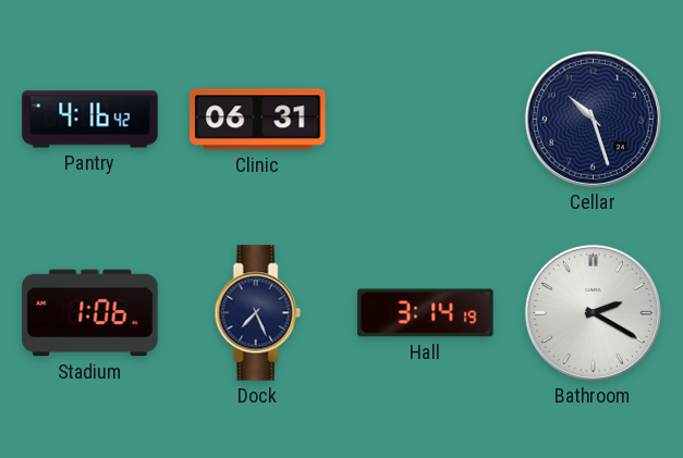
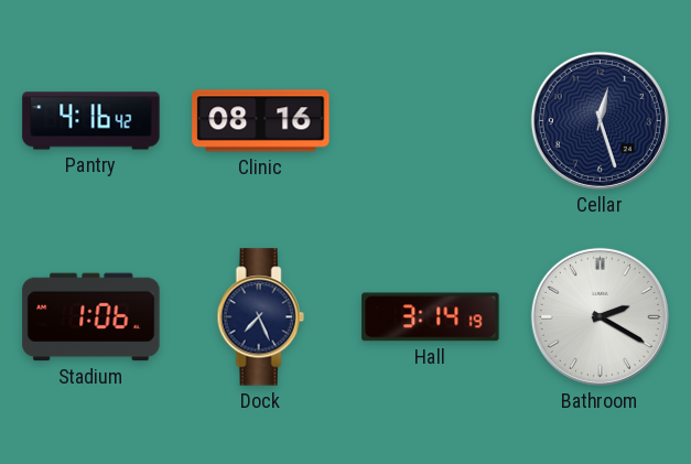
Clinic: 06:31 -> 08:16
Cellar: 10:27 -> 12:27
